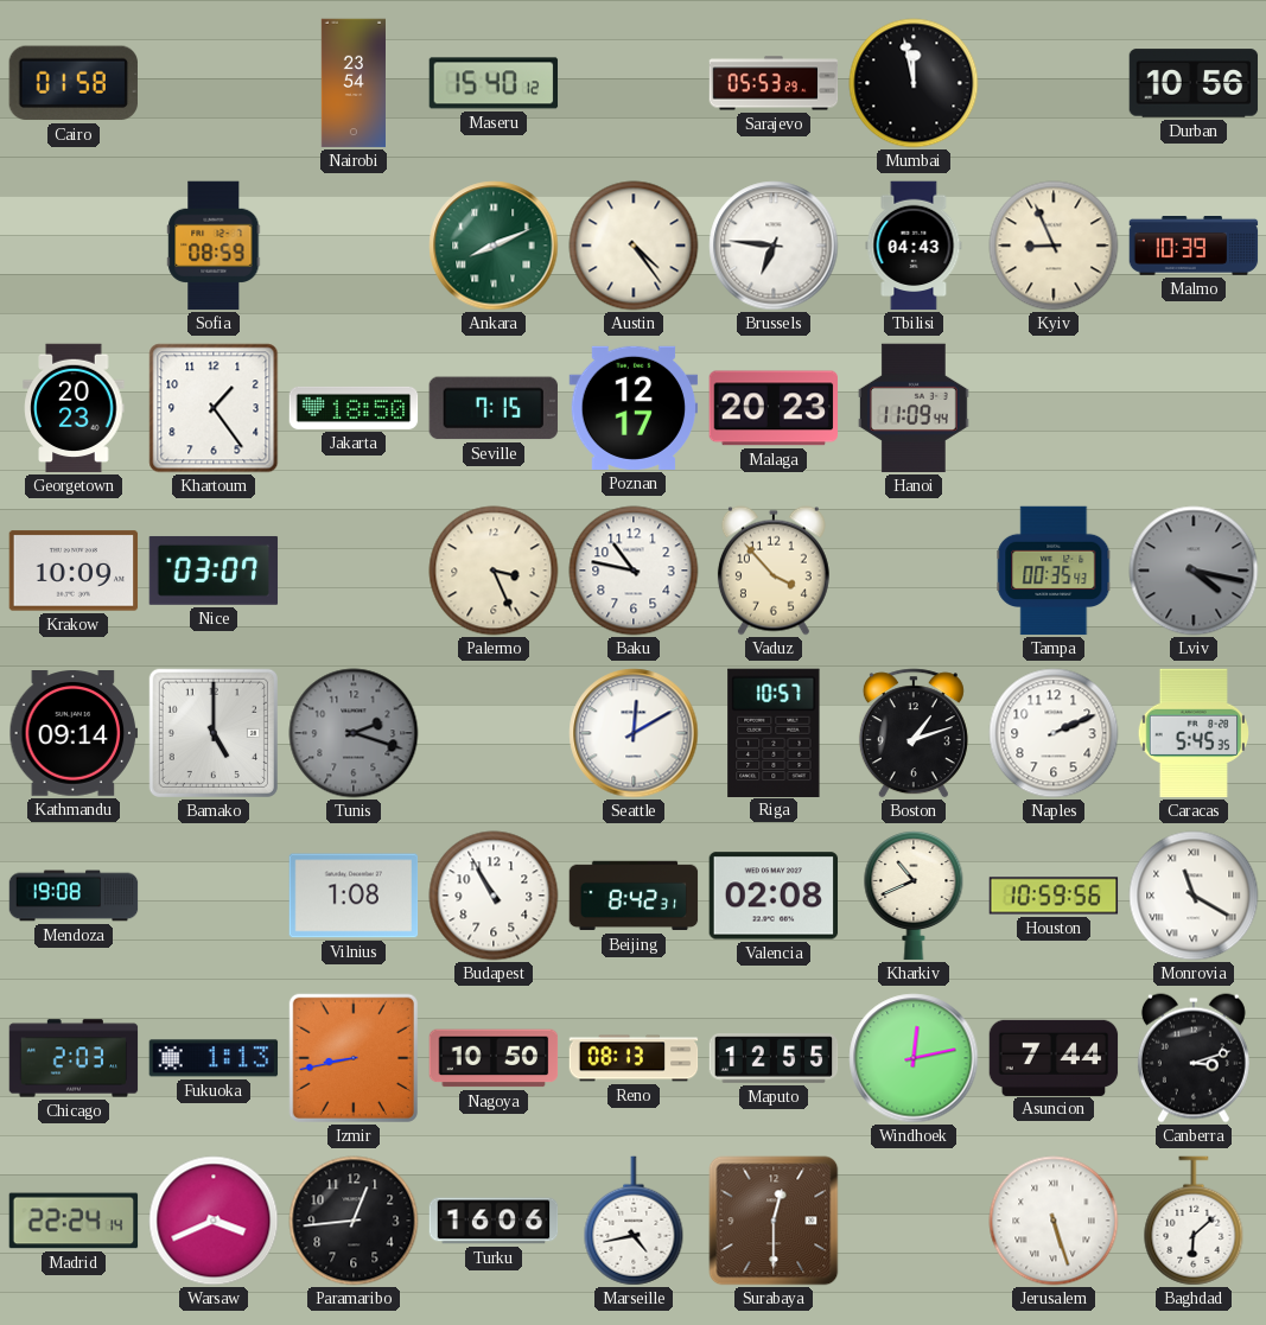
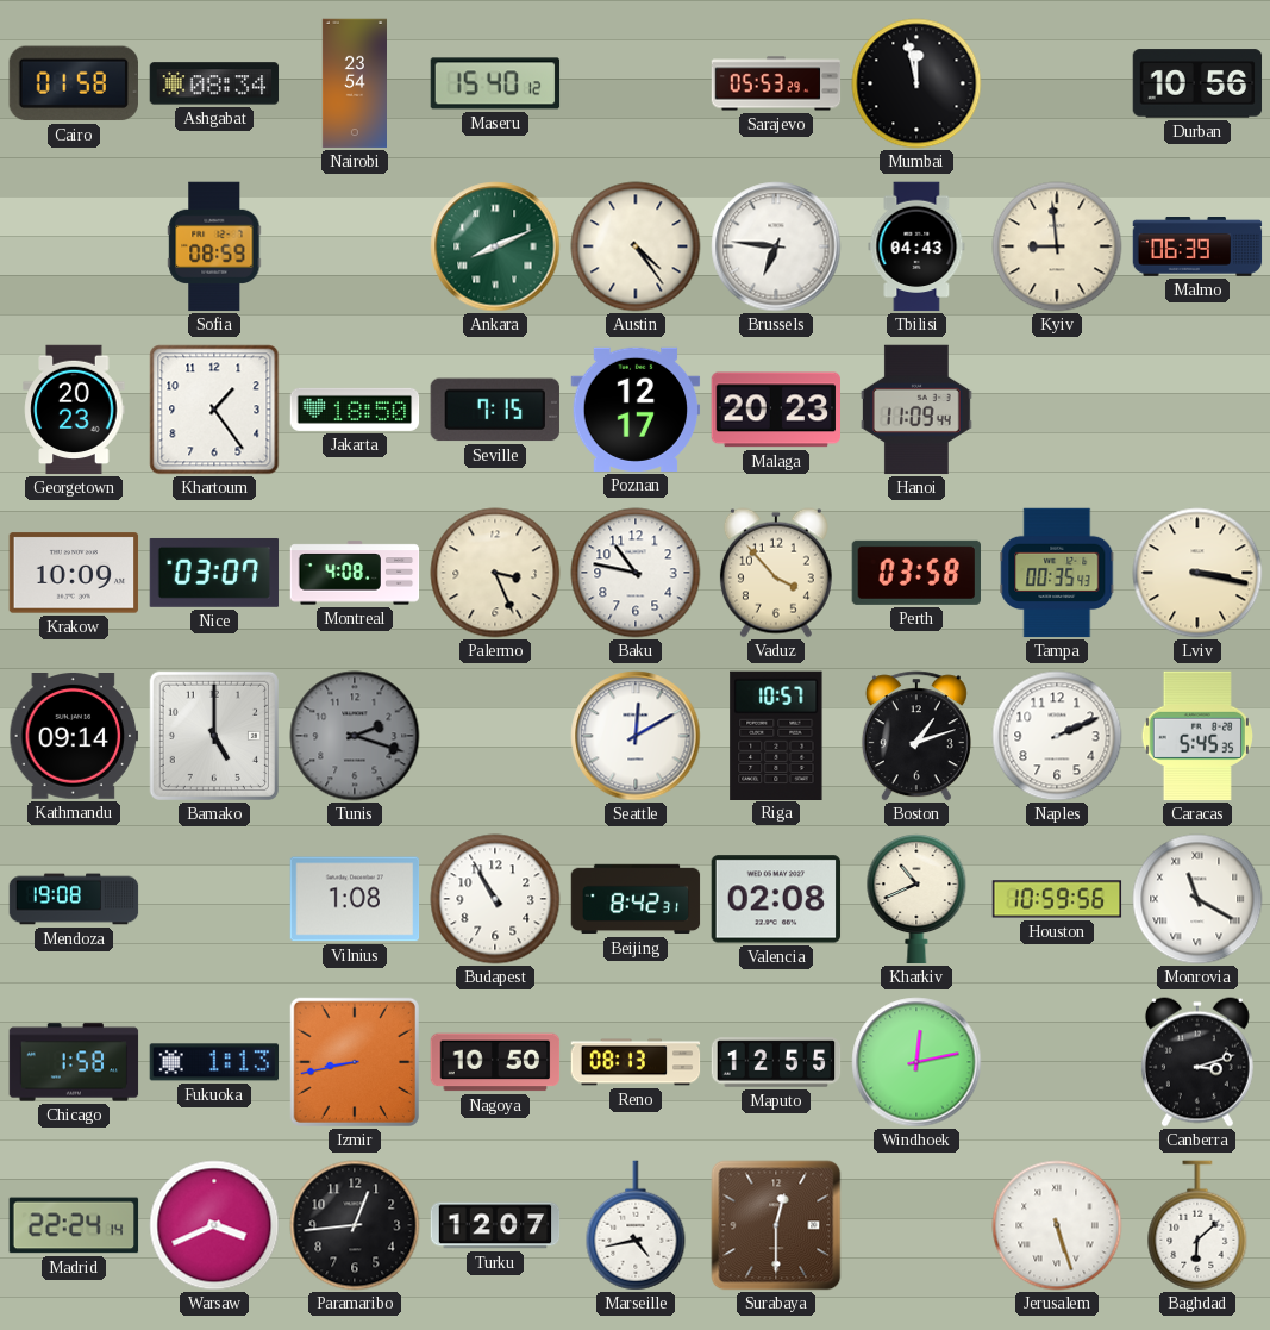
Ashgabat: none -> 08:34
Kyiv: 8:56 -> 8:59
Malmo: 10:39 -> 06:39
Montreal: none -> 4:08
Perth: none -> 03:58
Lviv: 4:17 -> 3:17
Lviv dial: grey -> cream
Chicago: 2:03 -> 1:58
Asuncion: 7:44 -> none
Turku: 16:06 -> 12:07
